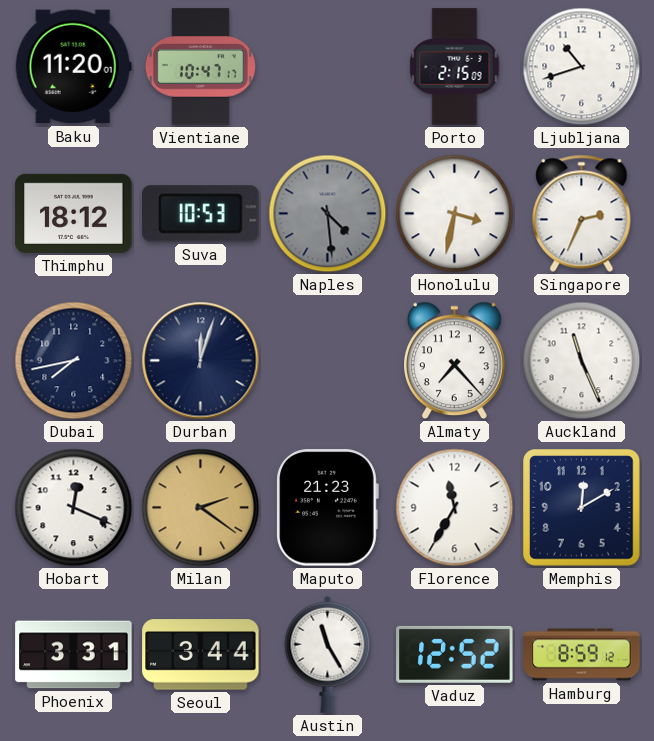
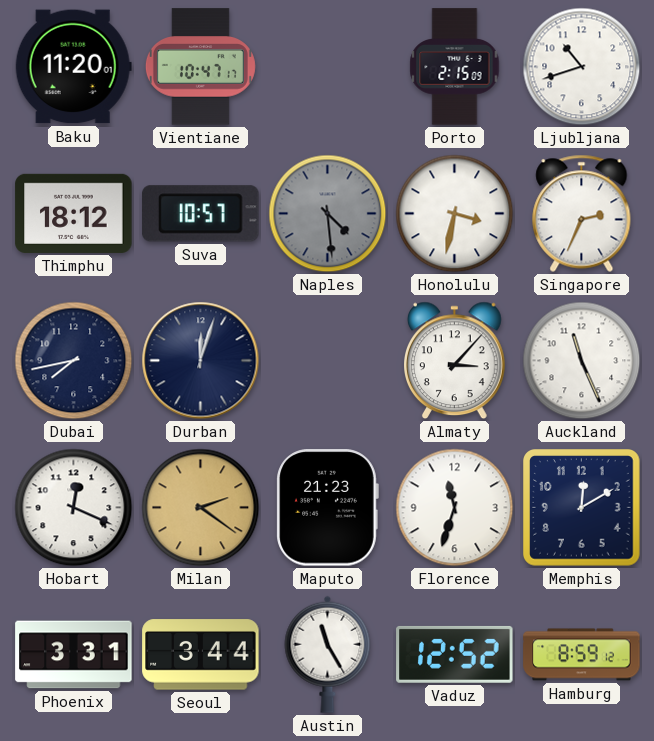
Suva: 10:53 -> 10:57
Almaty: 7:23 -> 3:07
Florence: 11:35 -> 11:33
